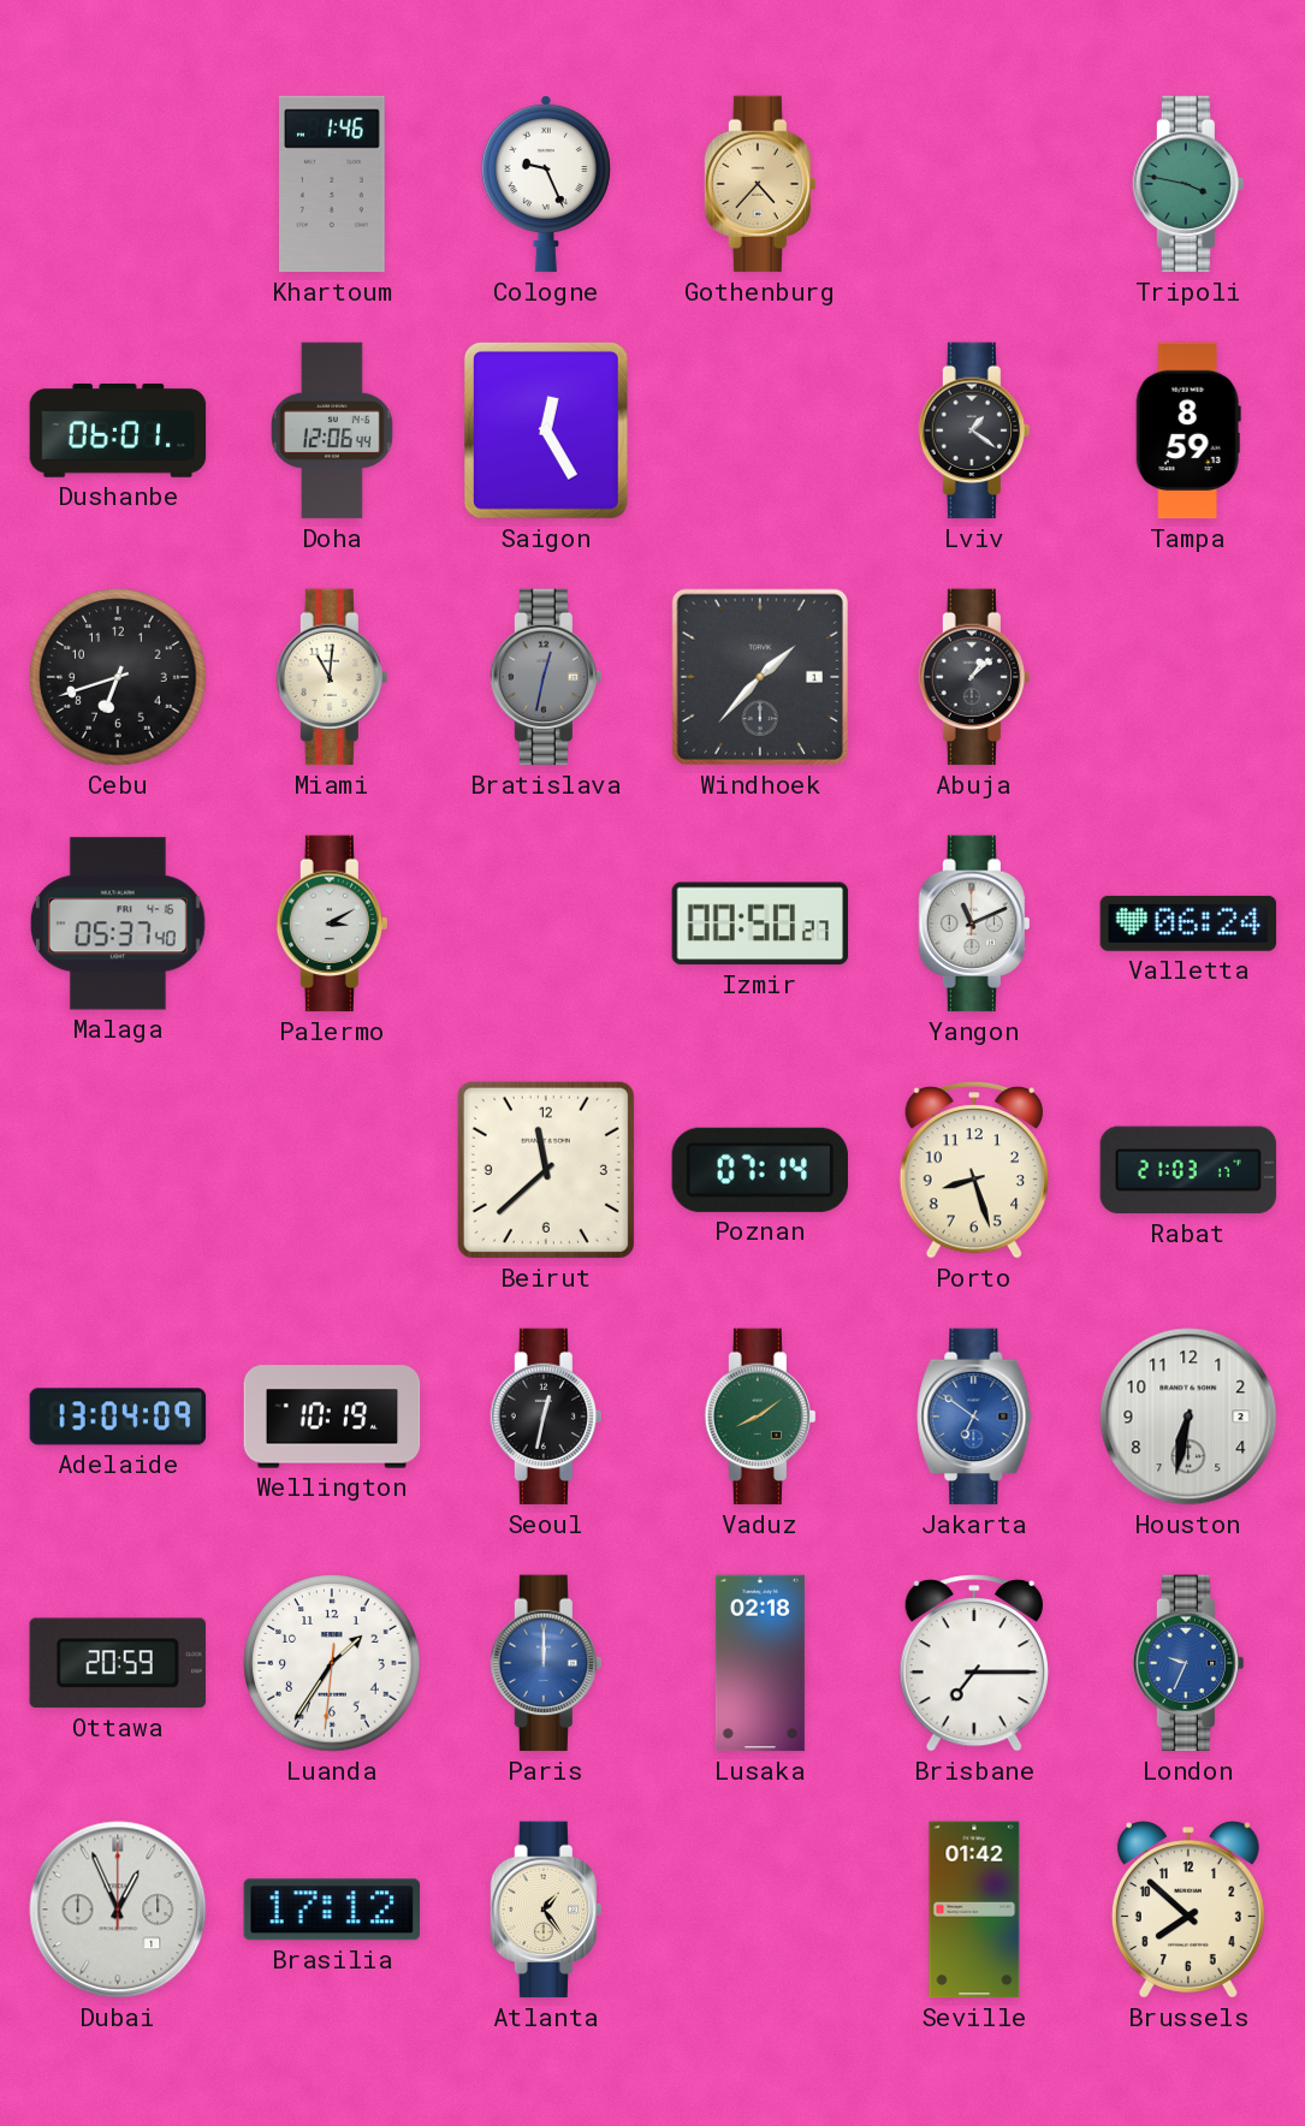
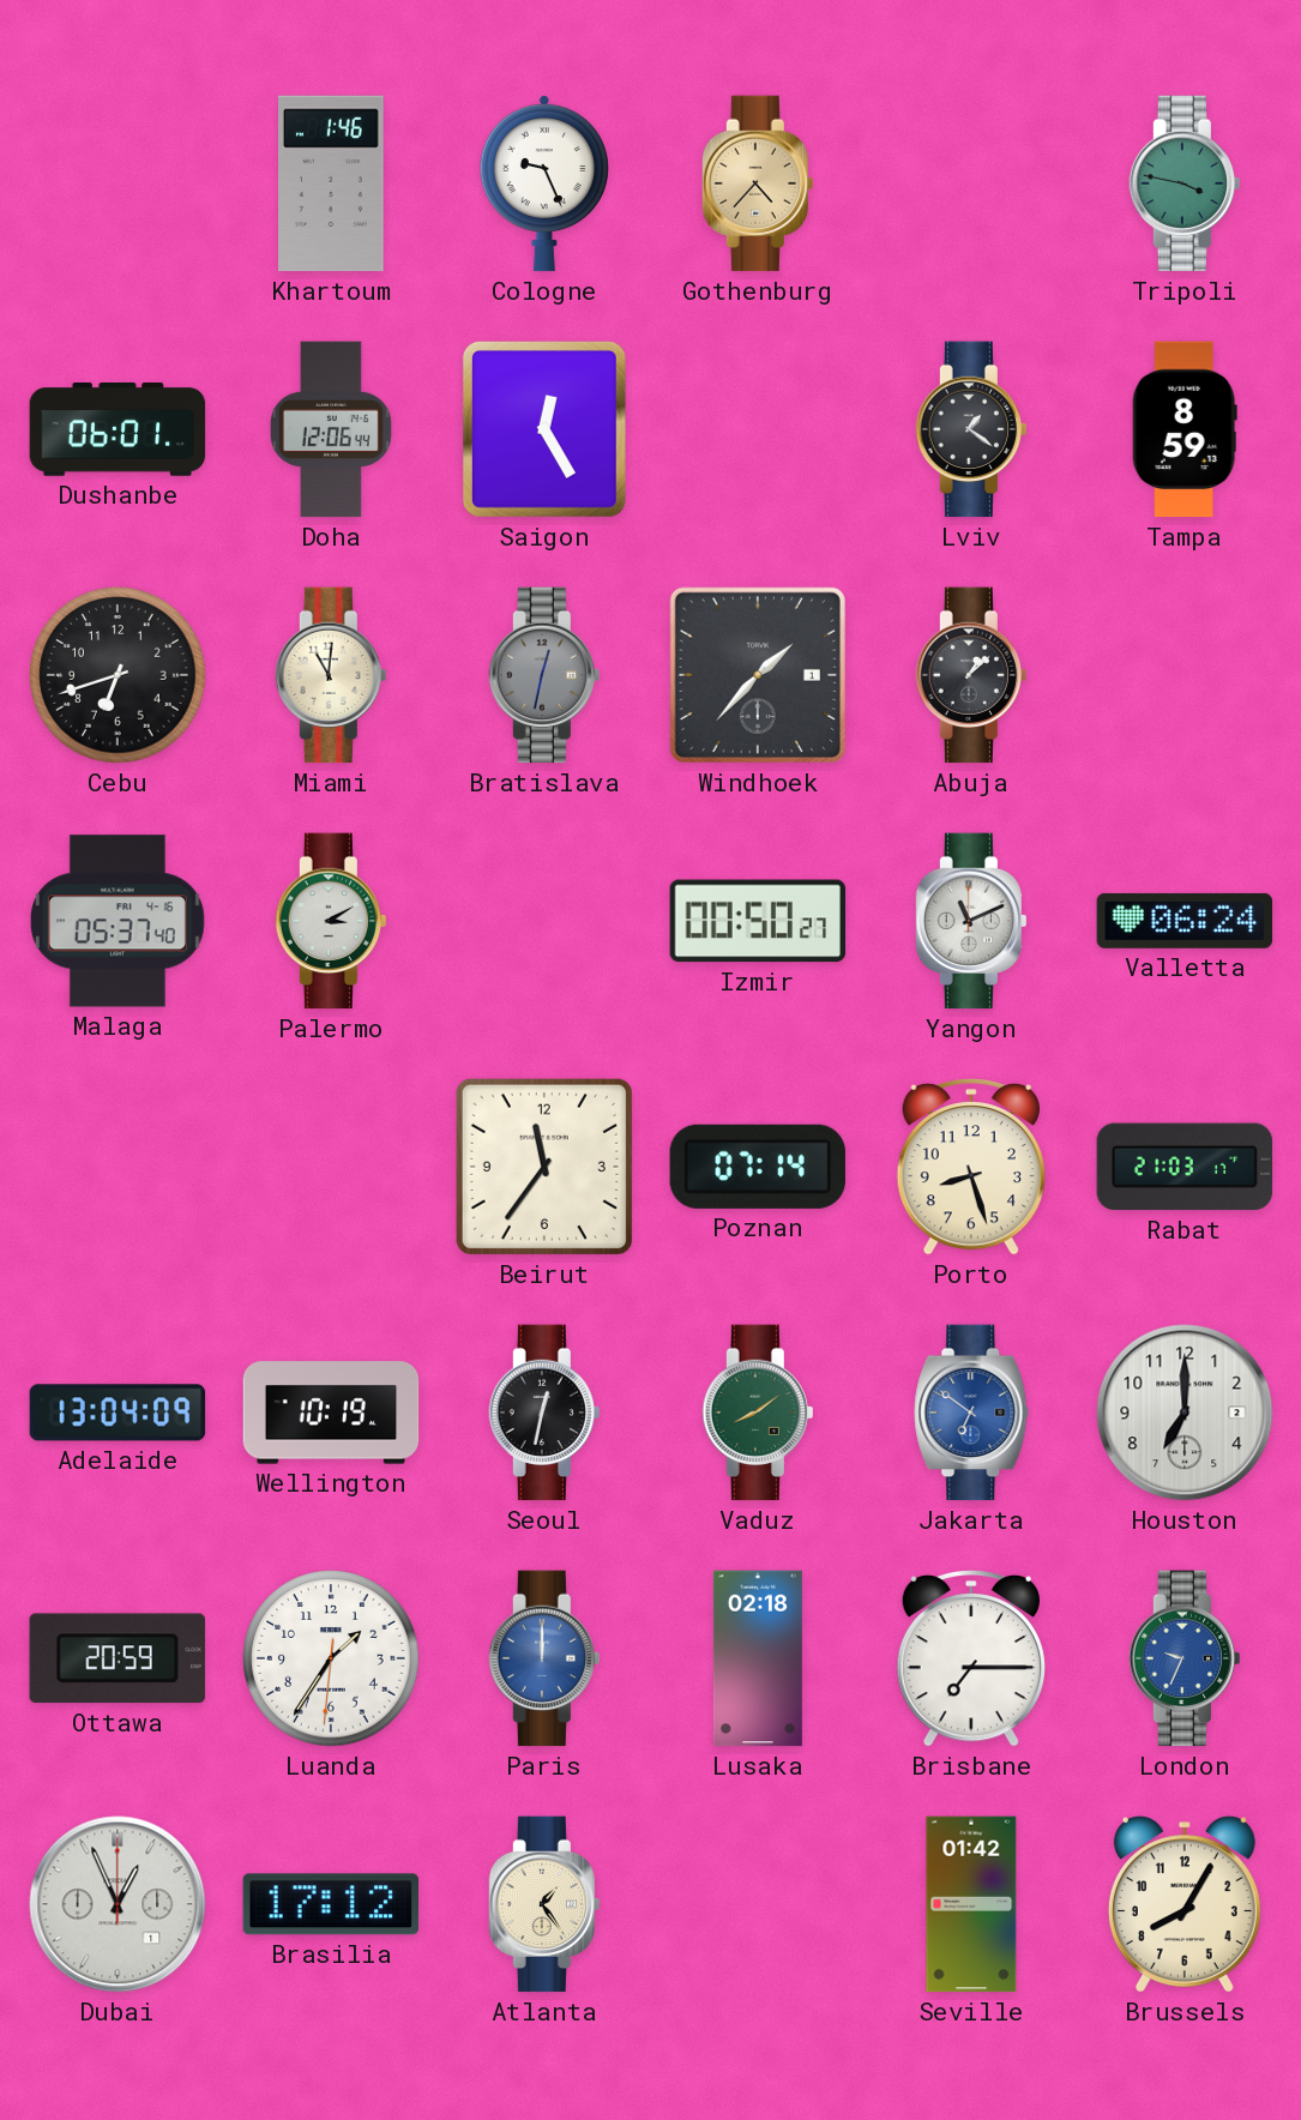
Beirut: 11:38 -> 11:36
Houston: 6:32 -> 7:00
Brussels: 7:52 -> 8:05
